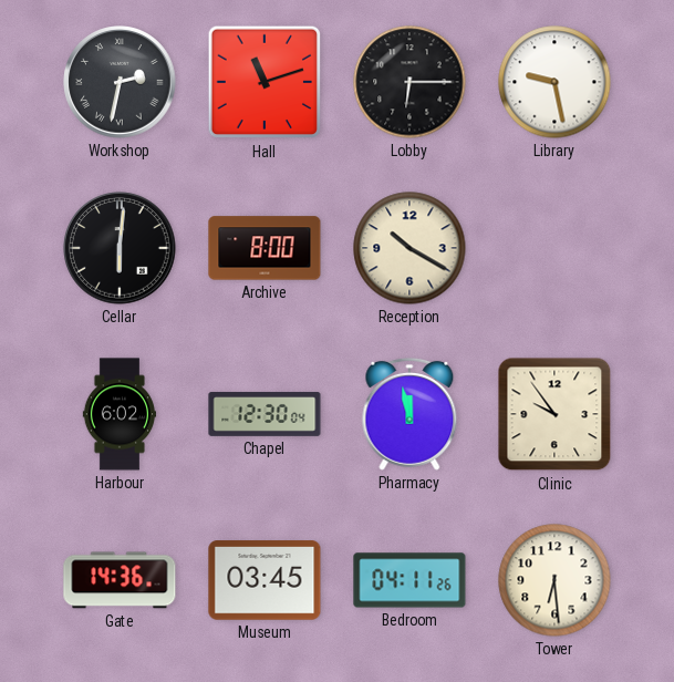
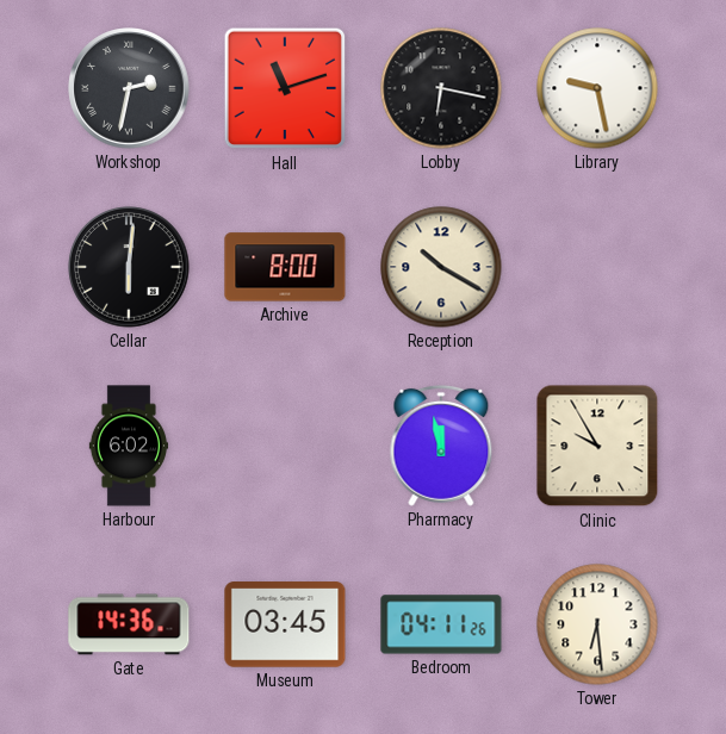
Lobby: 6:15 -> 6:17
Chapel: 12:30 -> none
Clinic: 9:54 -> 9:55
